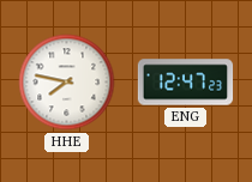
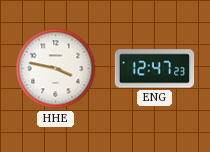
HHE: 7:47 -> 3:47
